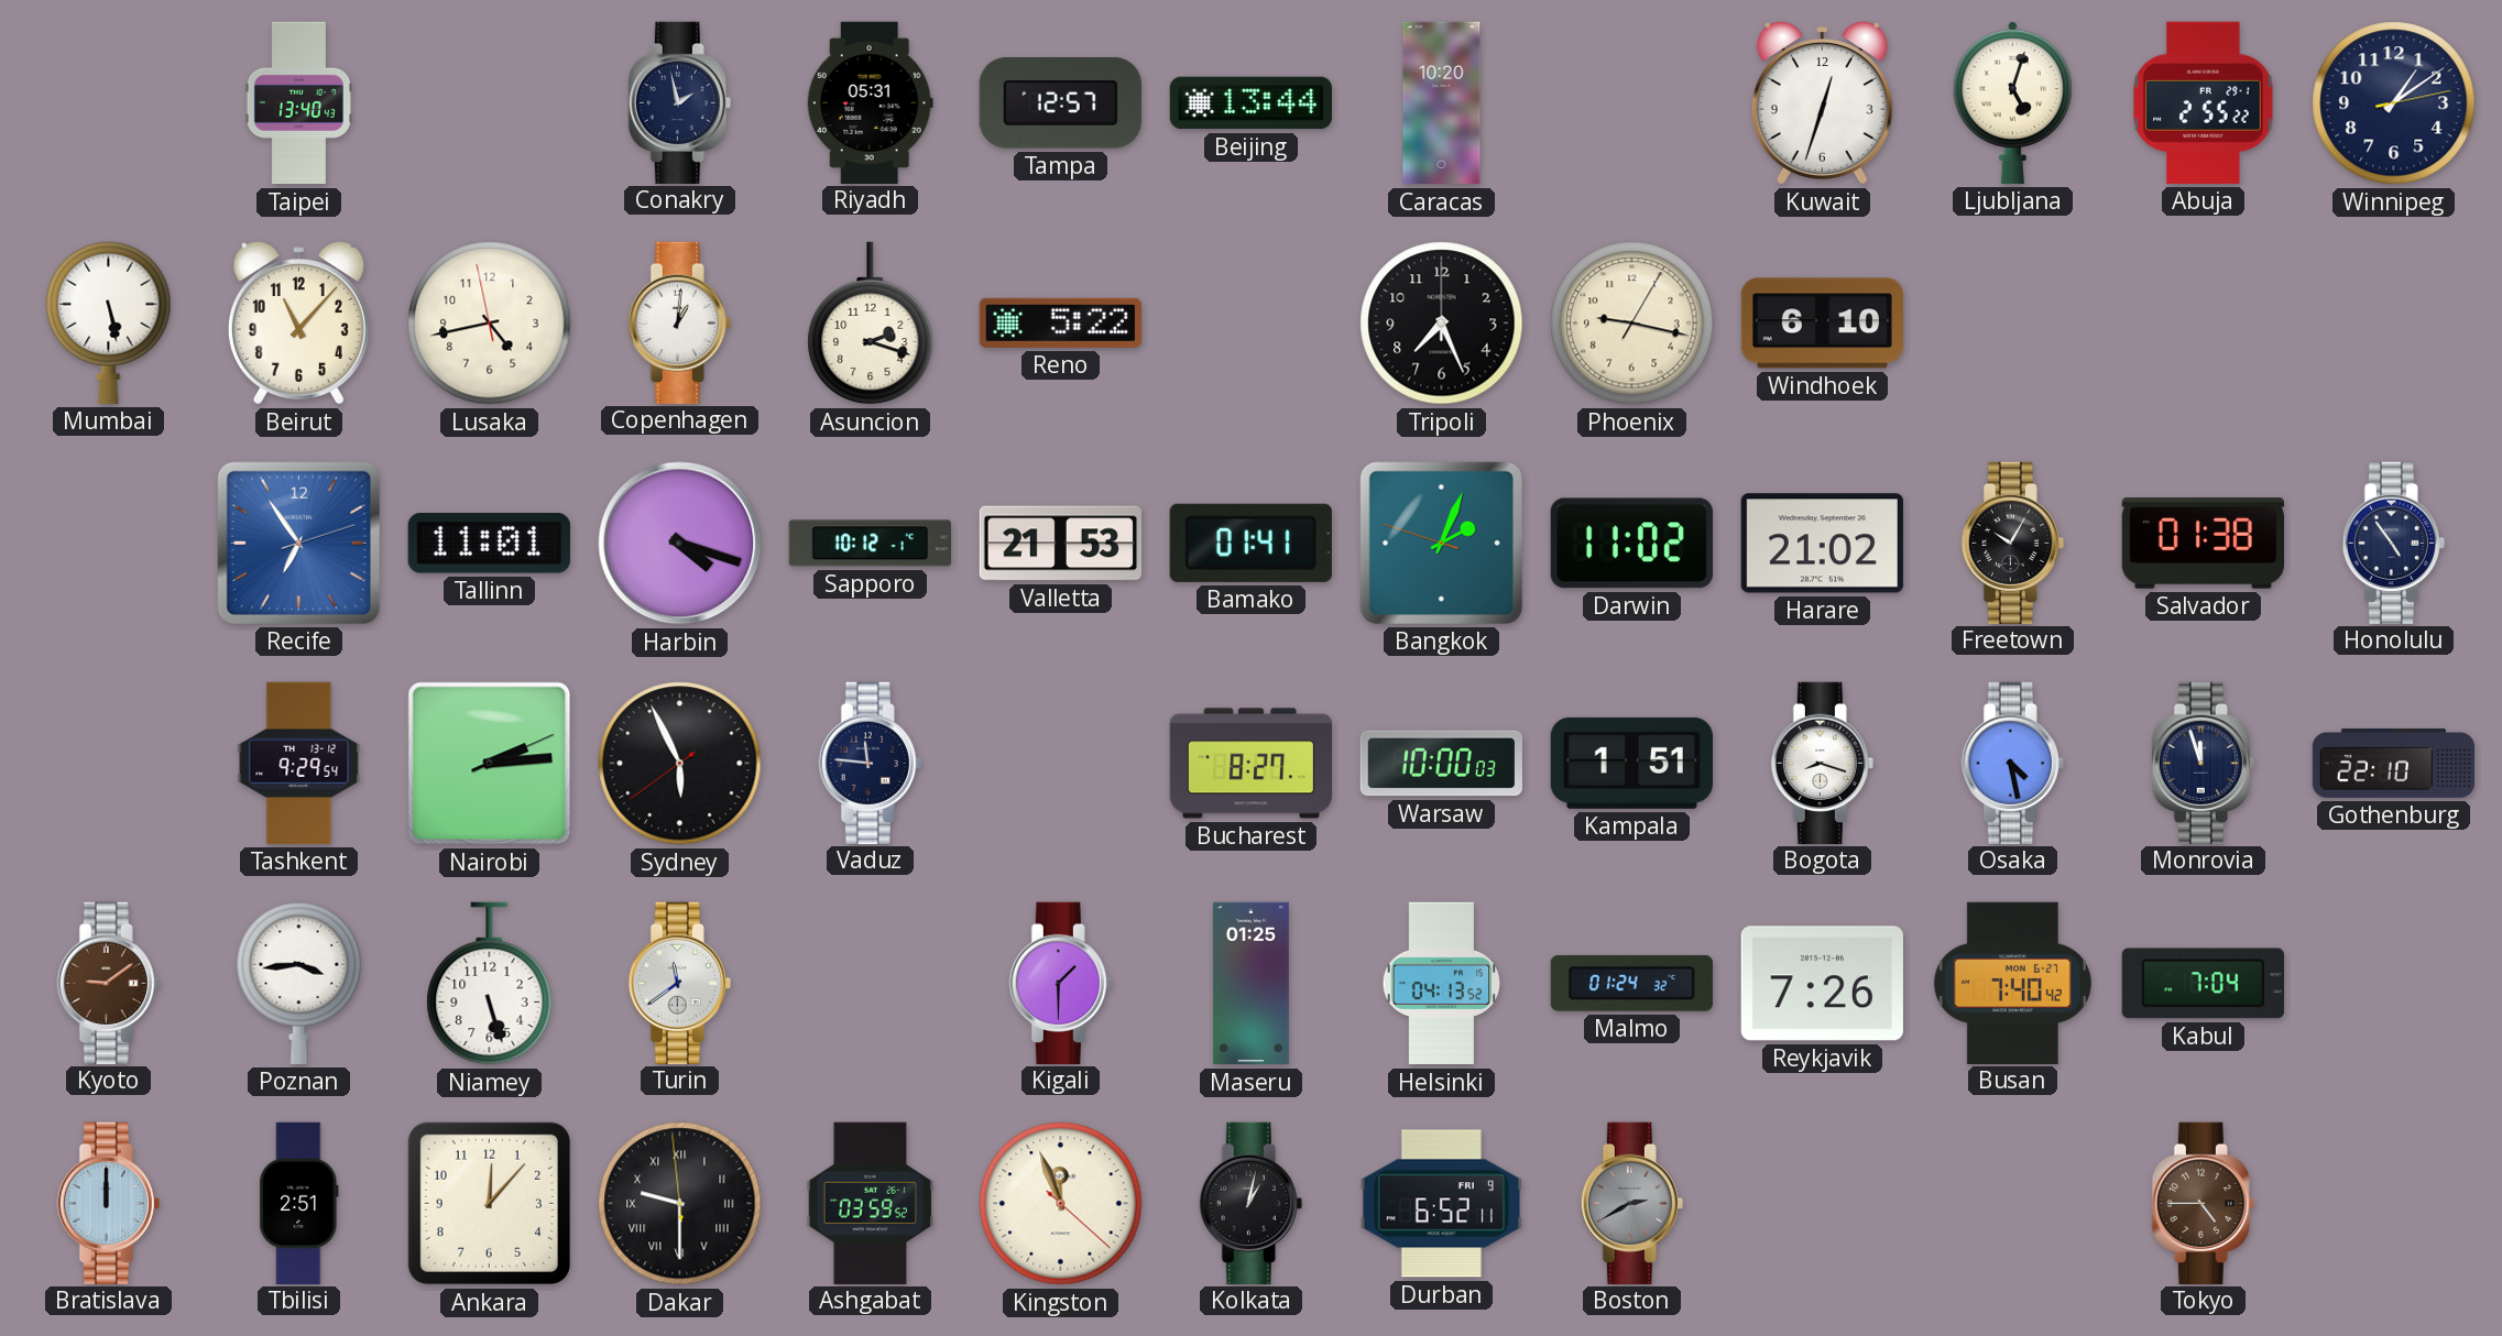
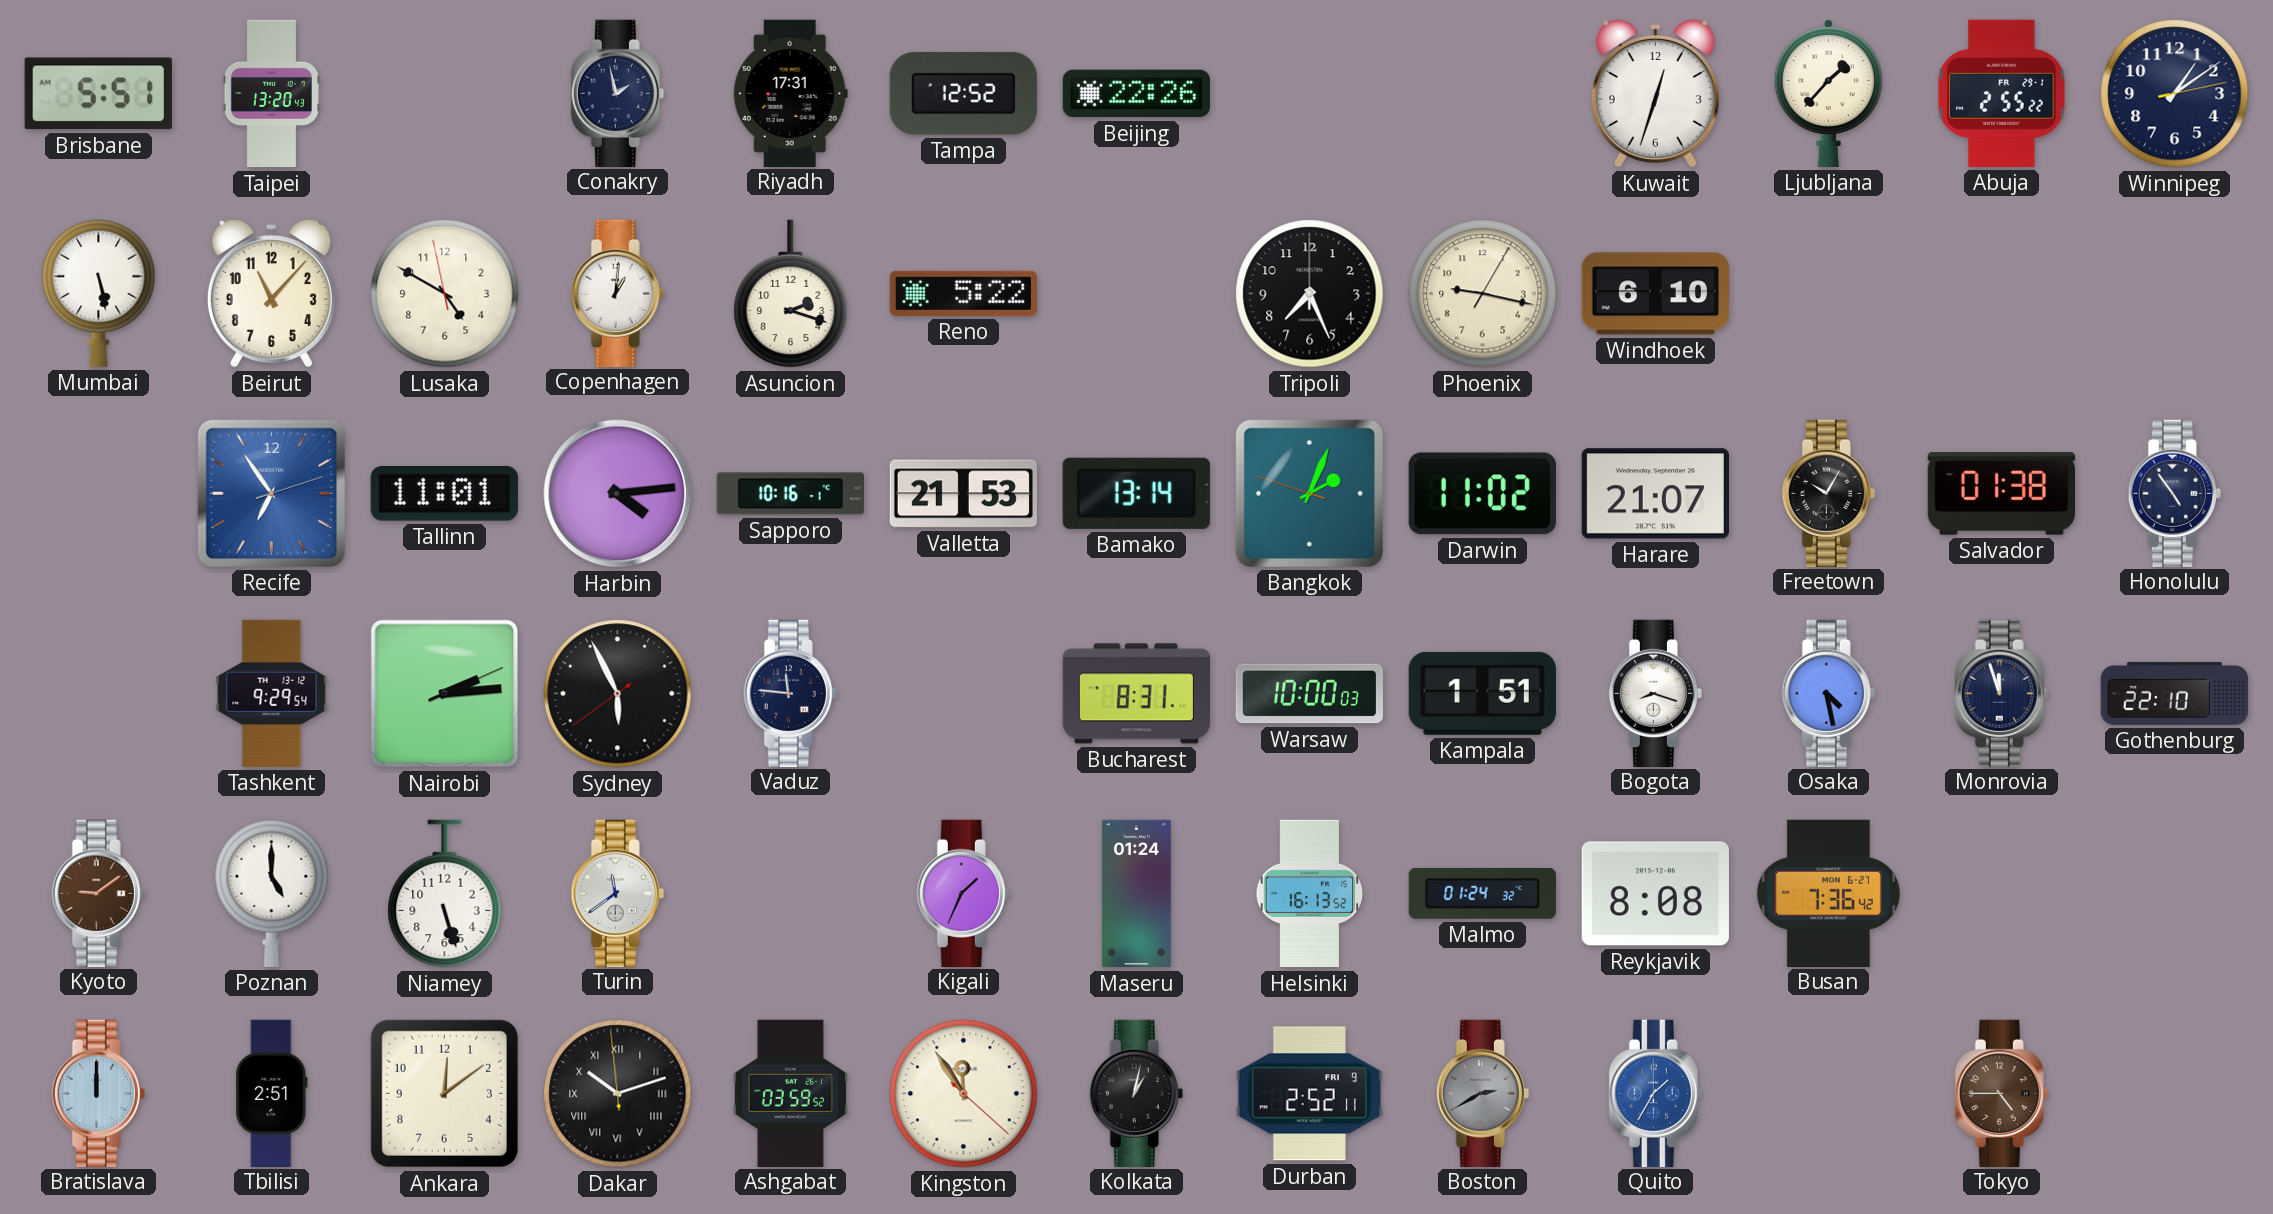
Brisbane: none -> 5:51
Taipei: 13:40 -> 13:20
Riyadh: 05:31 -> 17:31
Tampa: 12:57 -> 12:52
Beijing: 13:44 -> 22:26
Caracas: 10:20 -> none
Ljubljana: 5:03 -> 1:37
Lusaka: 4:42 -> 4:49
Harbin: 4:18 -> 4:14
Sapporo: 10:12 -> 10:16
Bamako: 01:41 -> 13:14
Harare: 21:02 -> 21:07
Bucharest: 8:27 -> 8:31
Poznan: 3:44 -> 5:00
Kigali: 1:30 -> 1:34
Maseru: 01:25 -> 01:24
Helsinki: 04:13 -> 16:13
Reykjavik: 7:26 -> 8:08
Busan: 7:40 -> 7:36
Kabul: 7:04 -> none
Ankara: 12:07 -> 12:09
Dakar: 9:29 -> 10:11
Kingston: 11:56 -> 11:54
Durban: 6:52 -> 2:52
Quito: none -> 1:35
